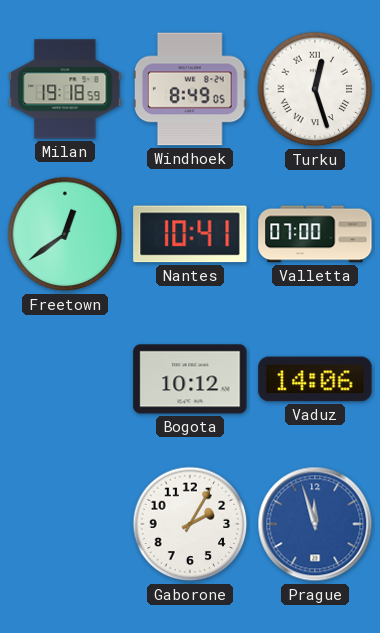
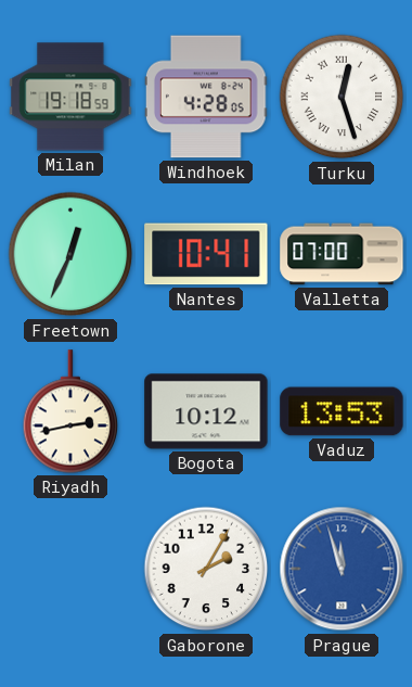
Windhoek: 8:49 -> 4:28
Freetown: 12:39 -> 12:34
Riyadh: none -> 2:43
Vaduz: 14:06 -> 13:53
